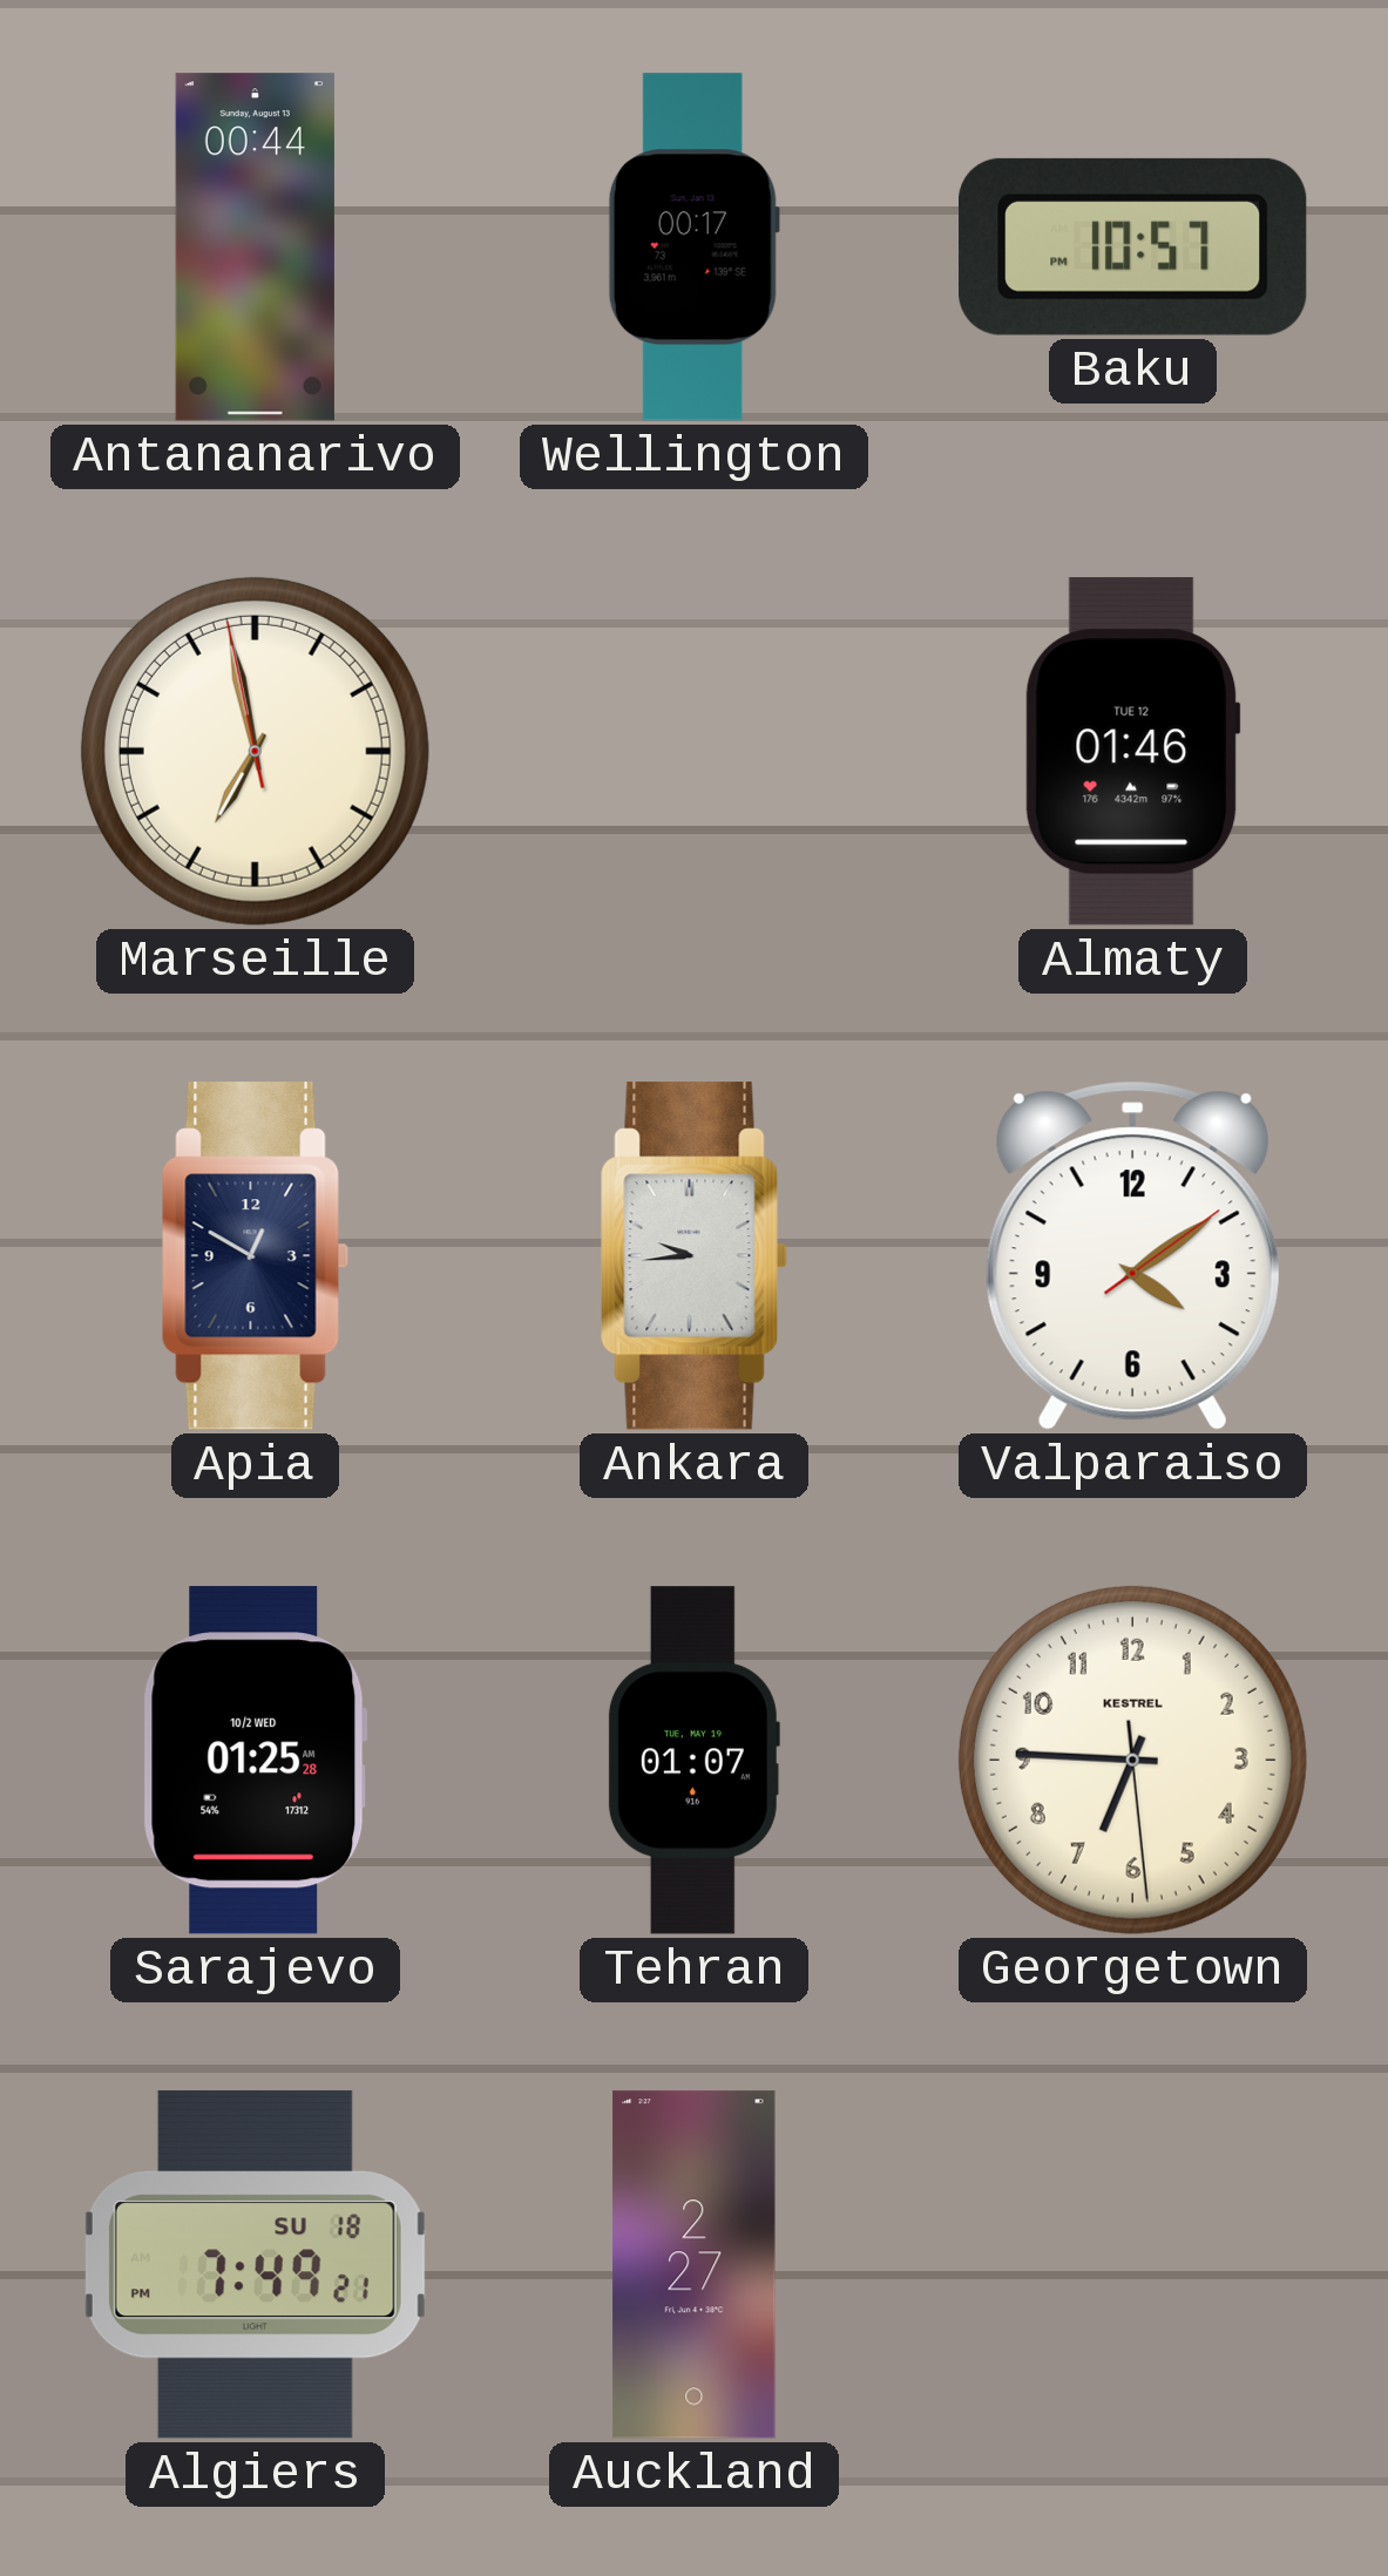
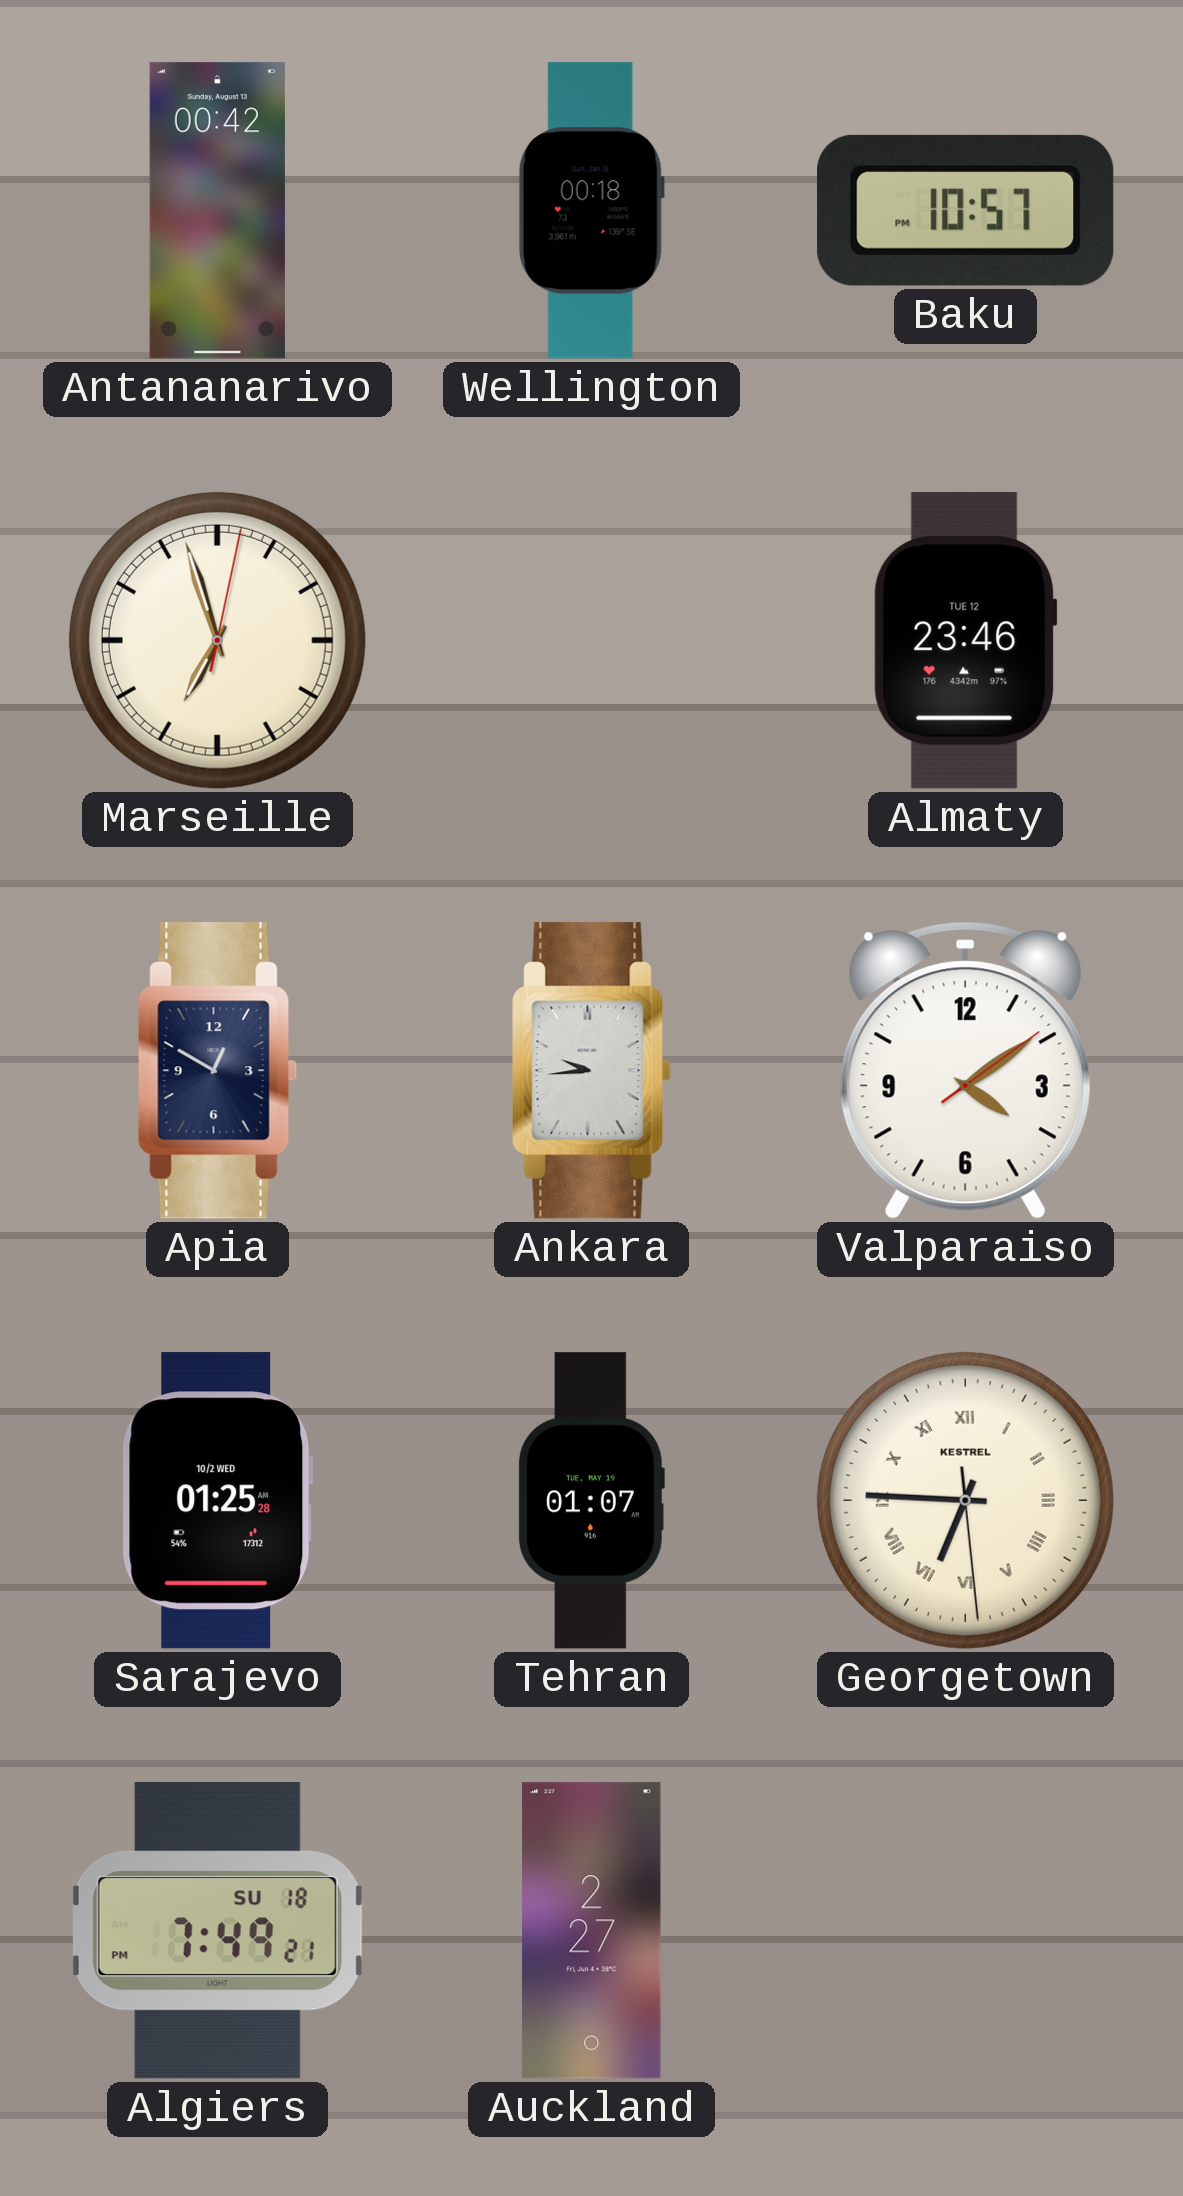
Antananarivo: 00:44 -> 00:42
Wellington: 00:17 -> 00:18
Marseille: 6:57:58 -> 6:57:02
Almaty: 01:46 -> 23:46
Georgetown numerals: Arabic -> Roman
